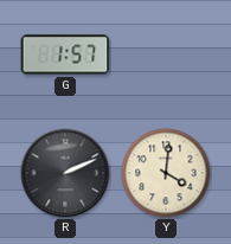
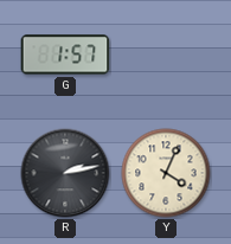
R: 2:11 -> 2:13
Y: 4:01 -> 4:04
